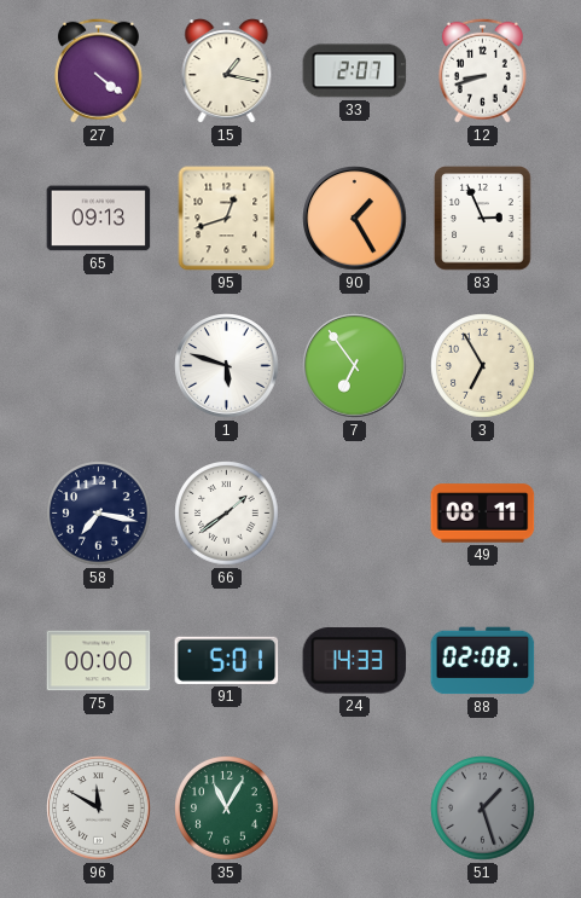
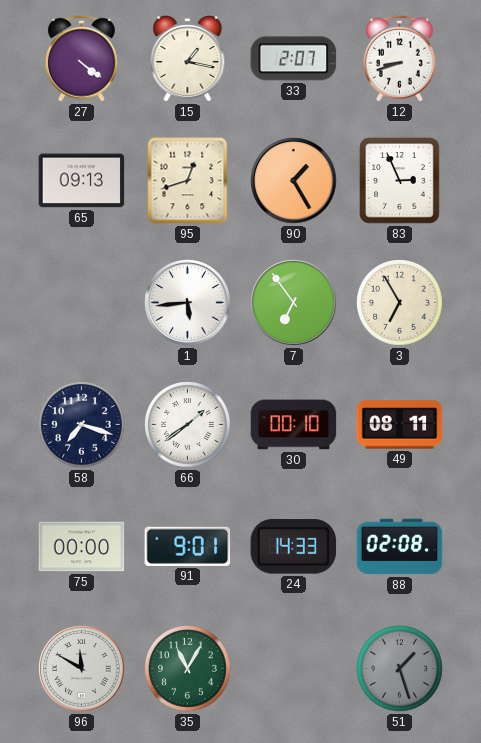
1: 5:48 -> 5:44
58: 7:17 -> 7:18
30: none -> 00:10
91: 5:01 -> 9:01
